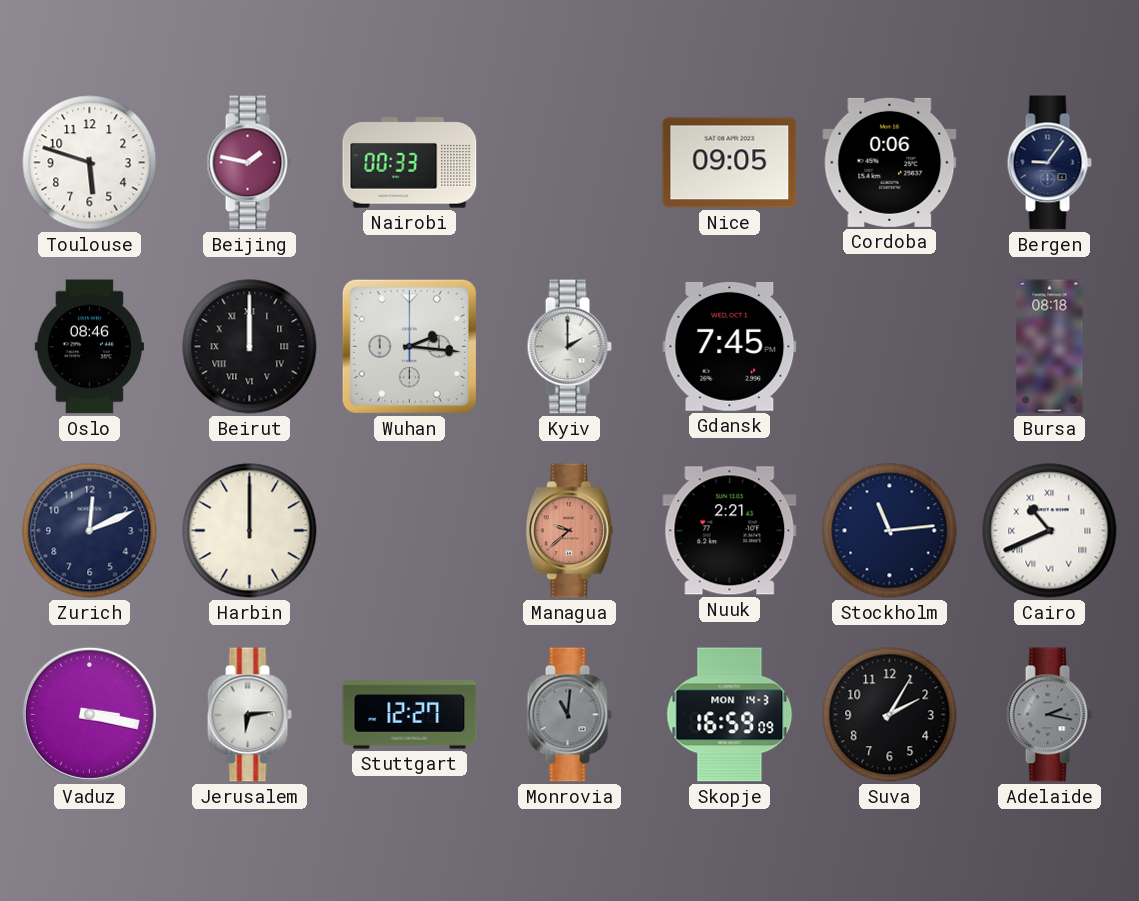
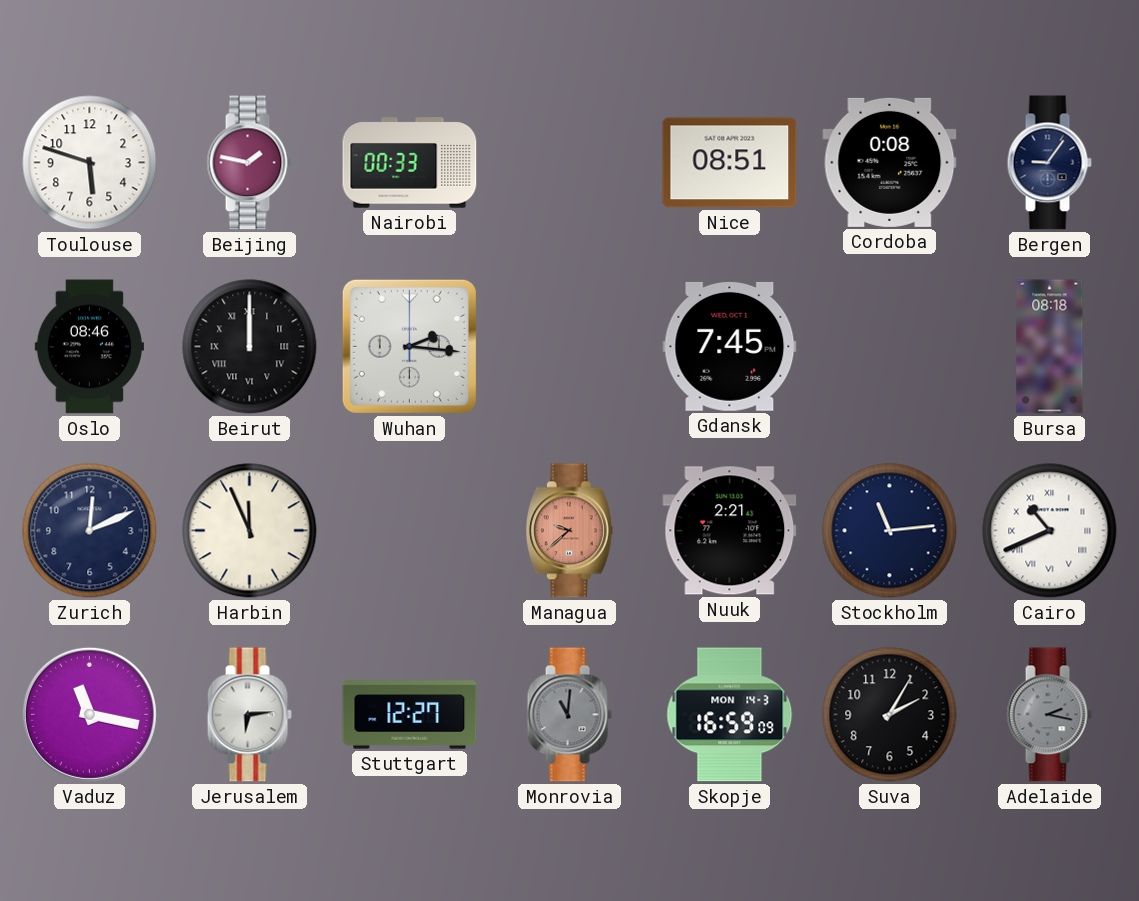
Nice: 09:05 -> 08:51
Cordoba: 0:06 -> 0:08
Kyiv: 2:00 -> none
Harbin: 12:00 -> 11:56
Vaduz: 3:17 -> 11:17
